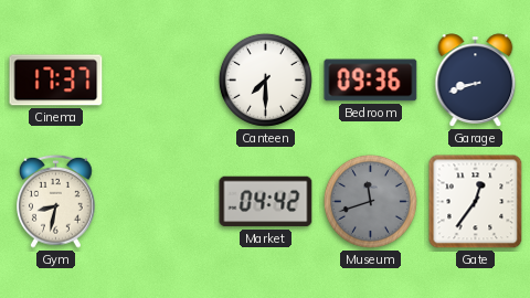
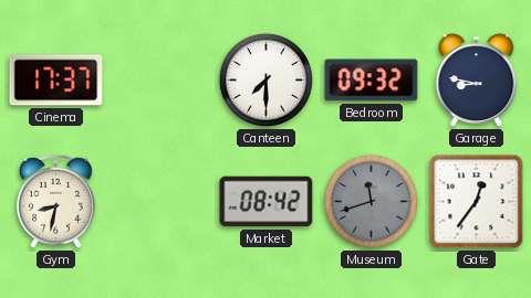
Bedroom: 09:36 -> 09:32
Garage: 8:42 -> 8:47
Market: 04:42 -> 08:42
